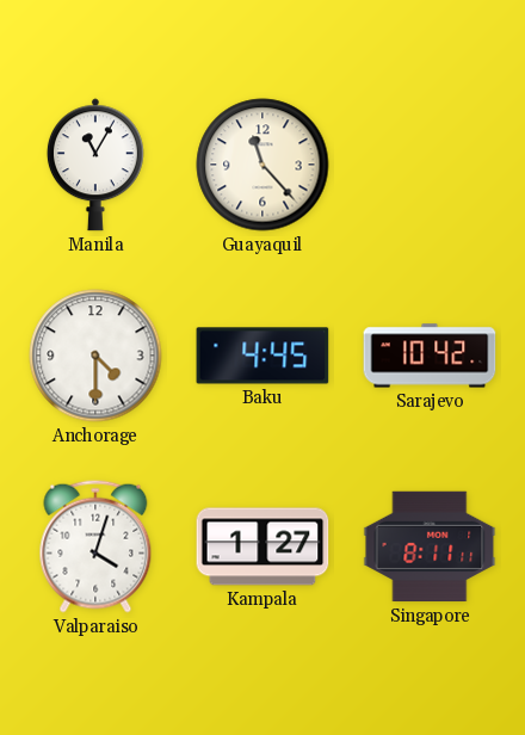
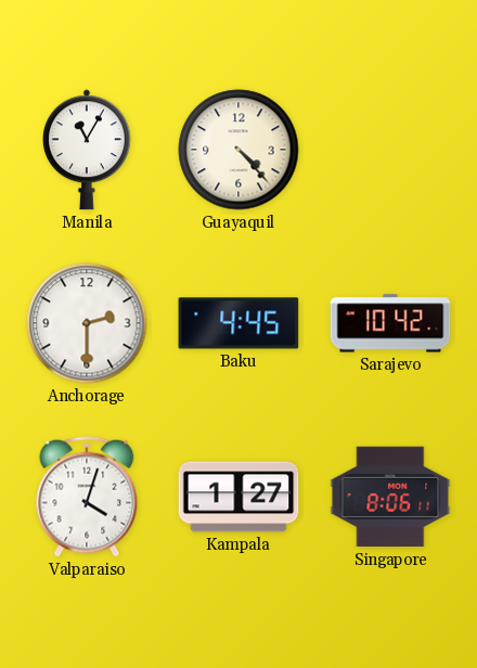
Guayaquil: 11:23 -> 4:23
Anchorage: 4:30 -> 2:30
Singapore: 8:11 -> 8:06
